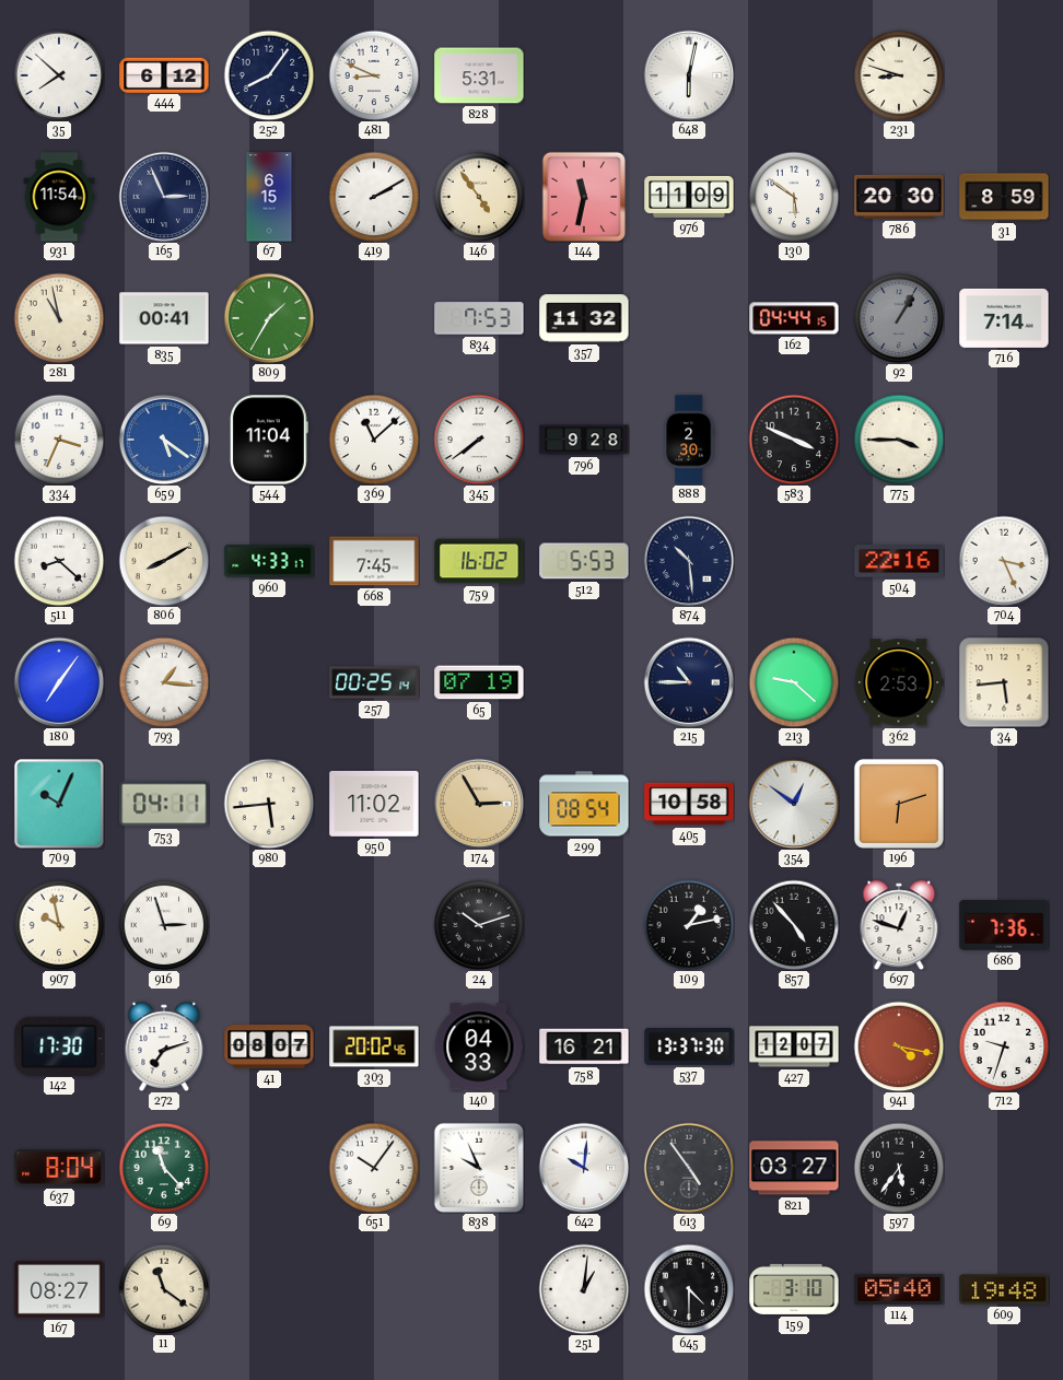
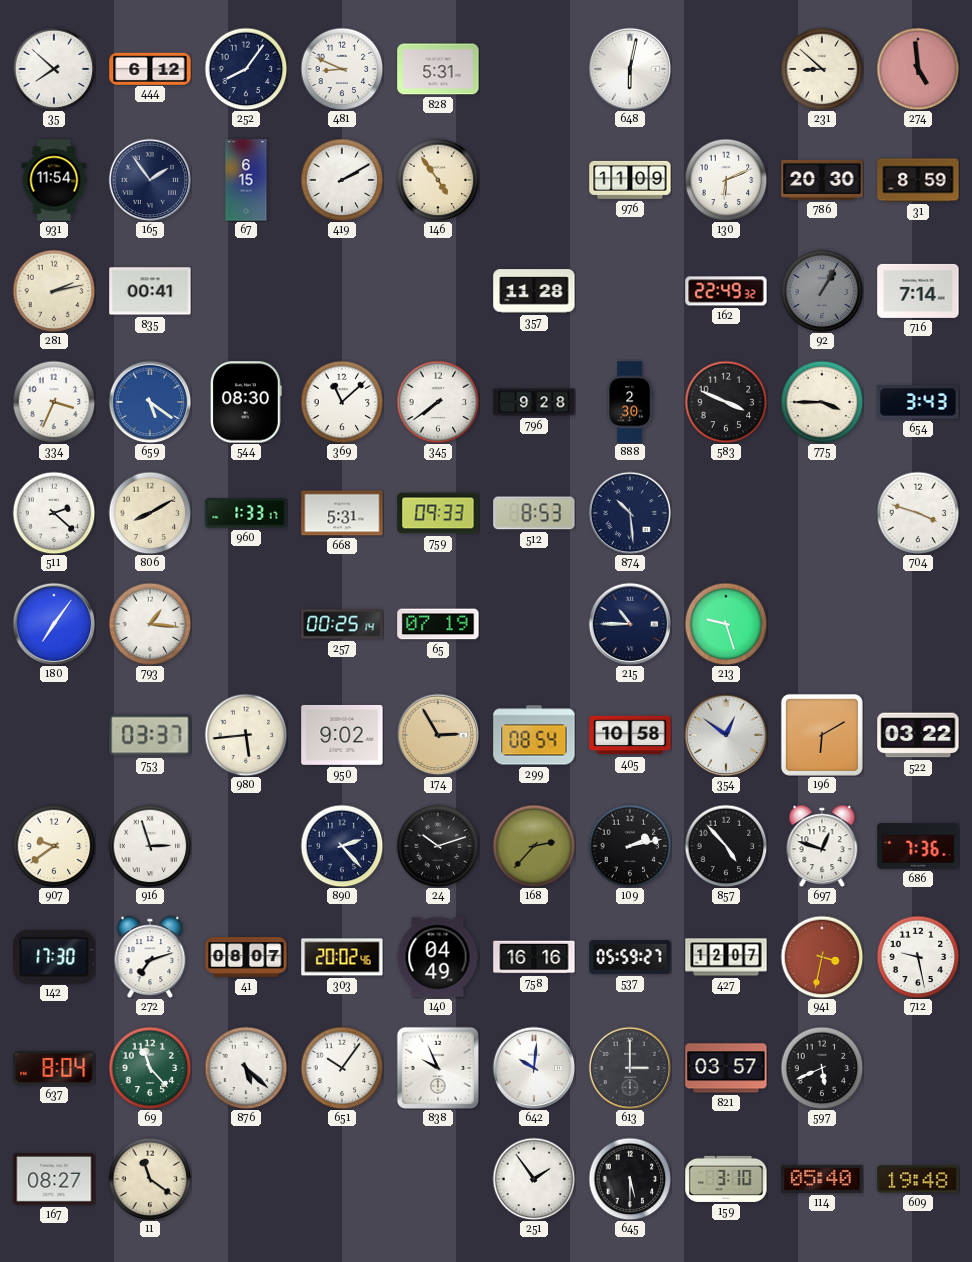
231: 8:48 -> 8:52
274: none -> 4:59
165: 2:56 -> 1:54
144: 11:32 -> none
130: 5:51 -> 6:11
281: 10:58 -> 2:13
809: 1:35 -> none
834: 7:53 -> none
357: 11:32 -> 11:28
162: 04:44 -> 22:49
544: 11:04 -> 08:30
654: none -> 3:43
511: 8:22 -> 2:22
960: 4:33 -> 1:33
668: 7:45 -> 5:31
759: 16:02 -> 09:33
512: 5:53 -> 8:53
504: 22:16 -> none
704: 3:26 -> 3:48
213: 9:22 -> 9:27
362: 2:53 -> none
34: 5:44 -> none
709: 10:04 -> none
753: 04:11 -> 03:37
950: 11:02 -> 9:02
196: 6:12 -> 6:10
522: none -> 03:22
907: 9:58 -> 9:39
890: none -> 2:23
168: none -> 2:37
109: 1:13 -> 2:13
140: 04:33 -> 04:49
758: 16:21 -> 16:16
537: 13:37 -> 05:59
941: 4:17 -> 3:32
712: 9:33 -> 9:28
876: none -> 5:22
613: 4:54 -> 3:00
821: 03:27 -> 03:57
597: 5:36 -> 5:41
251: 1:01 -> 1:54
645: 4:30 -> 5:30
